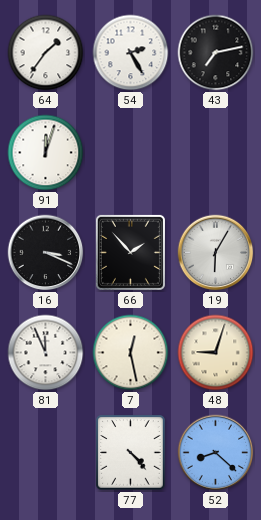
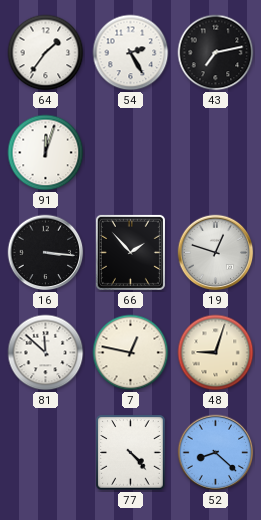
16: 3:19 -> 3:16
19: 6:05 -> 12:48
81: 11:56 -> 11:52
7: 12:28 -> 12:47
